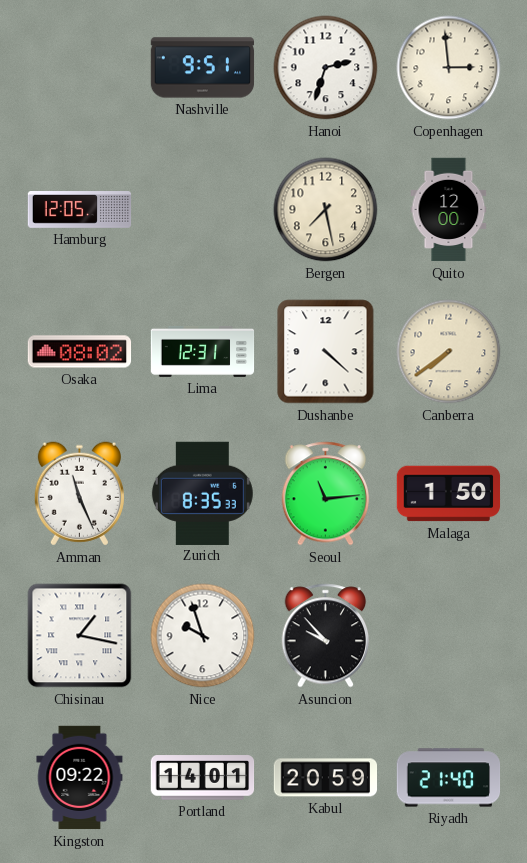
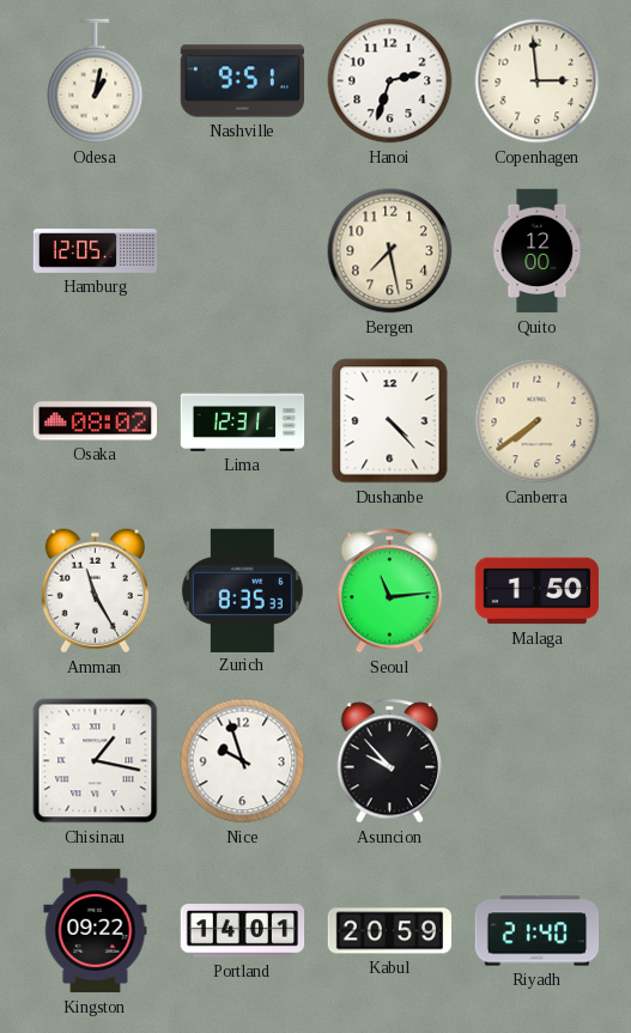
Odesa: none -> 1:02
Dushanbe: 4:22 -> 4:23
Amman: 11:26 -> 11:25
